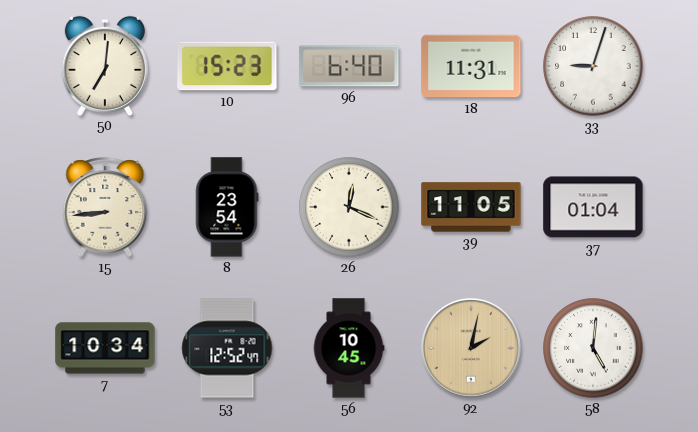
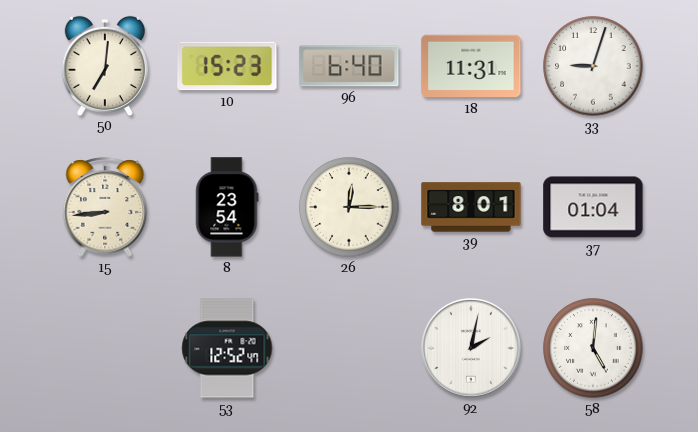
26: 12:19 -> 12:15
39: 11:05 -> 8:01
7: 10:34 -> none
56: 10:45 -> none
92 dial: champagne -> white
